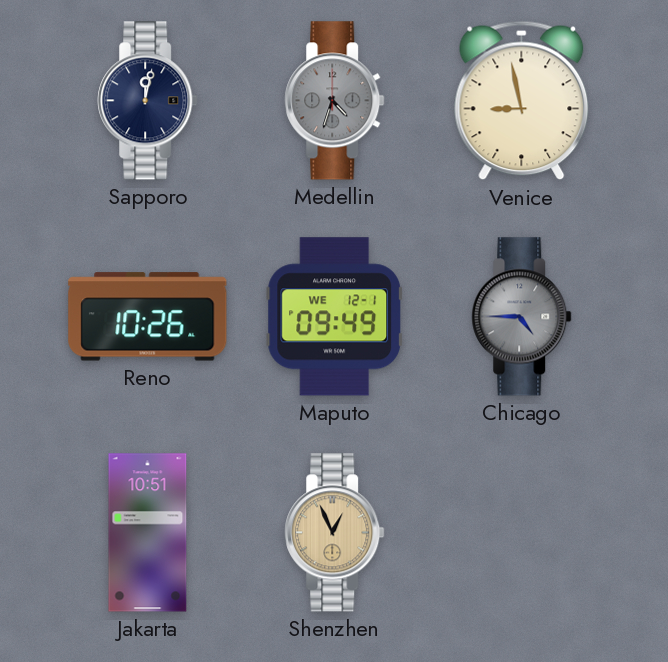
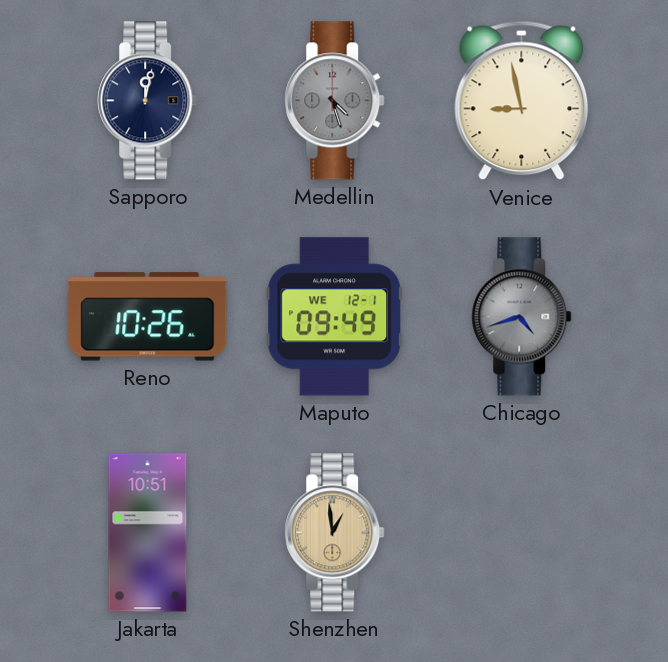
Medellin: 4:33 -> 4:27
Chicago: 4:45 -> 4:42
Shenzhen: 12:56 -> 12:59
